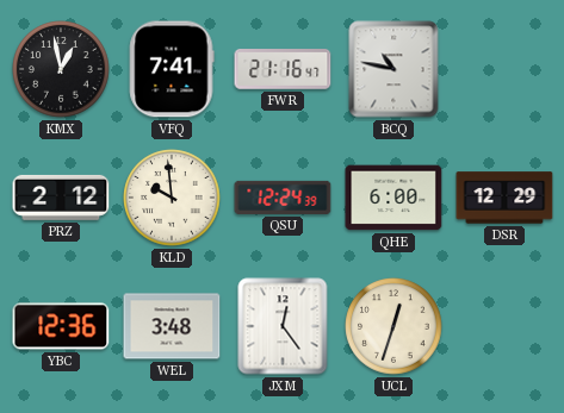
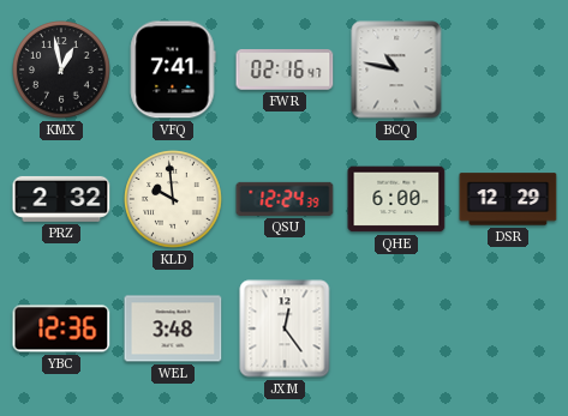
FWR: 21:16 -> 02:16
PRZ: 2:12 -> 2:32
UCL: 12:33 -> none
